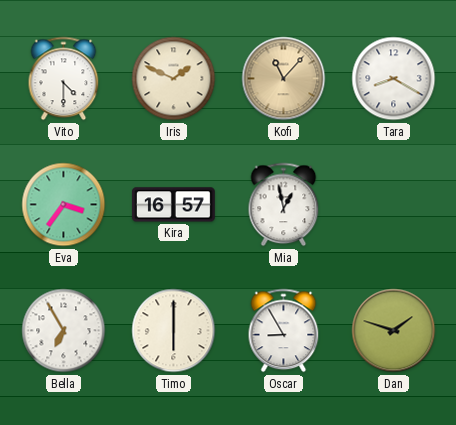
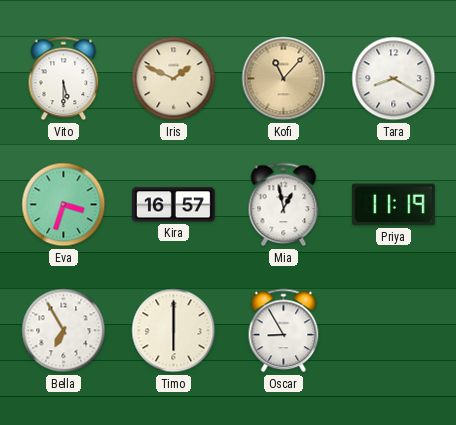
Vito: 4:30 -> 5:30
Eva: 3:36 -> 3:33
Priya: none -> 11:19
Dan: 1:48 -> none
